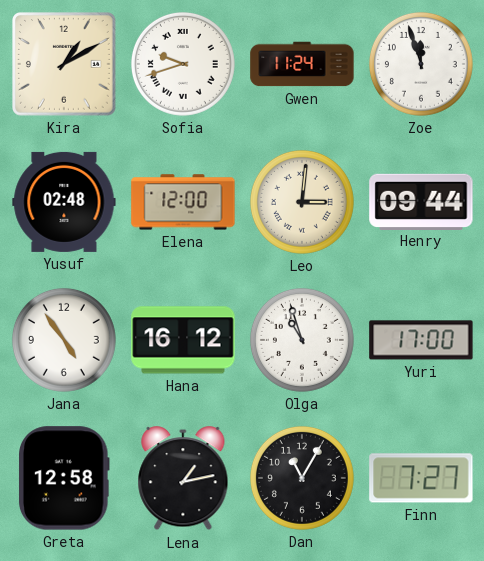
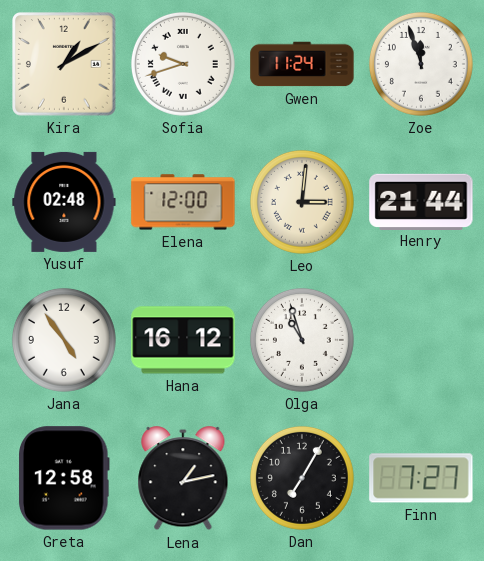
Henry: 09:44 -> 21:44
Yuri: 17:00 -> none
Dan: 11:05 -> 7:05
